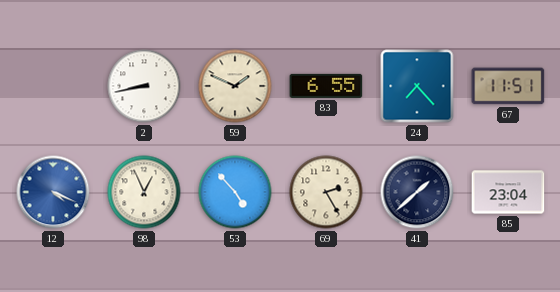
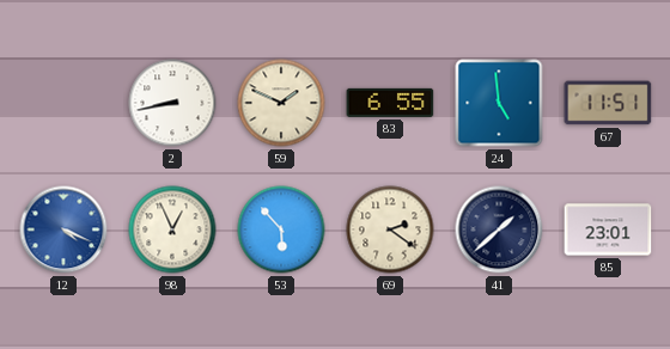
24: 7:23 -> 4:59
53: 4:53 -> 5:53
69: 2:25 -> 2:21
85: 23:04 -> 23:01
